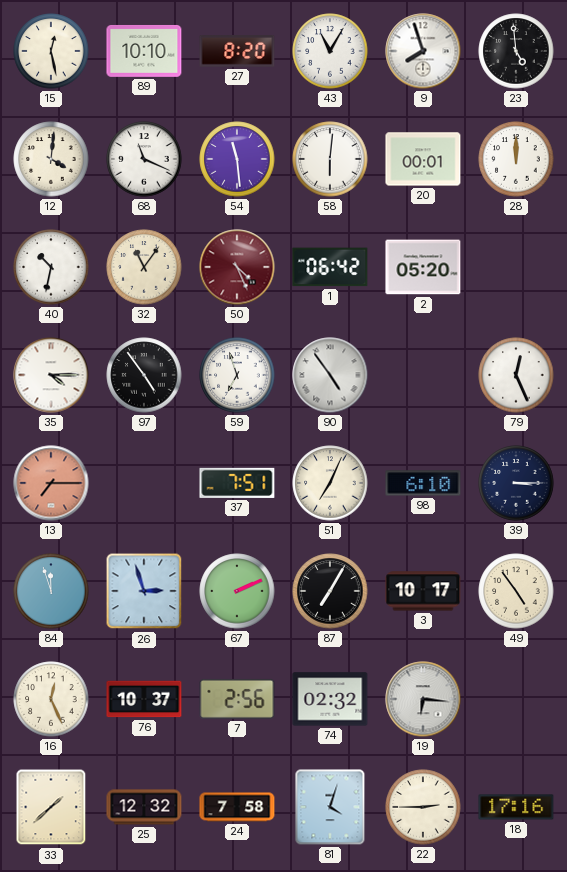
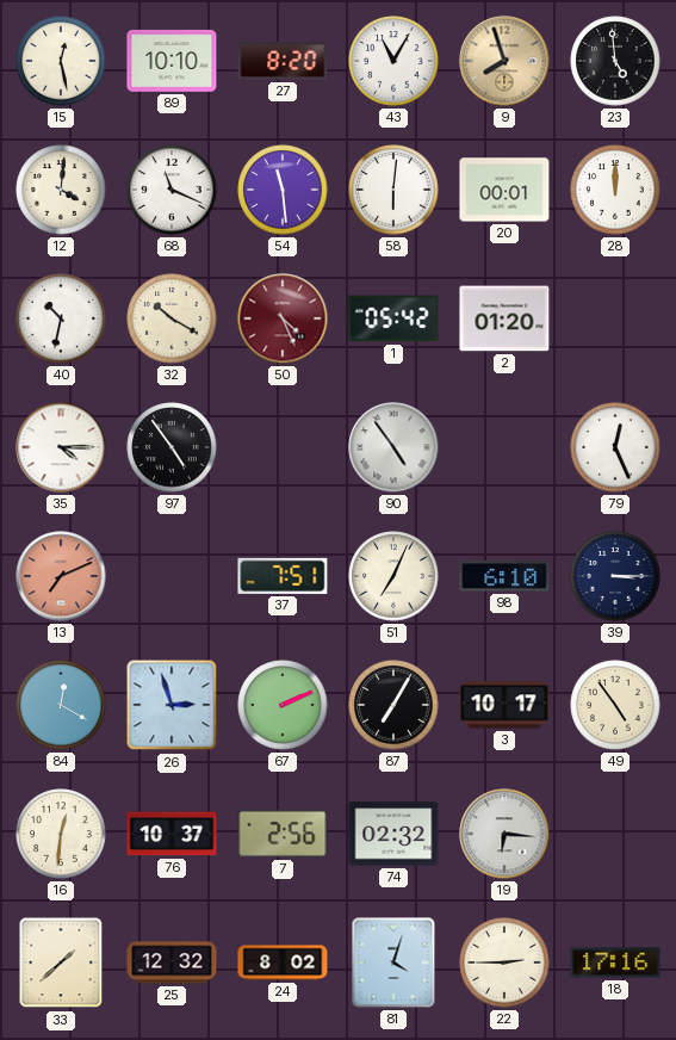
9 dial: white -> champagne
32: 11:06 -> 10:20
1: 06:42 -> 05:42
2: 05:20 -> 01:20
59: 6:57 -> none
13: 7:15 -> 7:11
84: 11:57 -> 12:20
16: 12:26 -> 12:31
24: 7:58 -> 8:02
